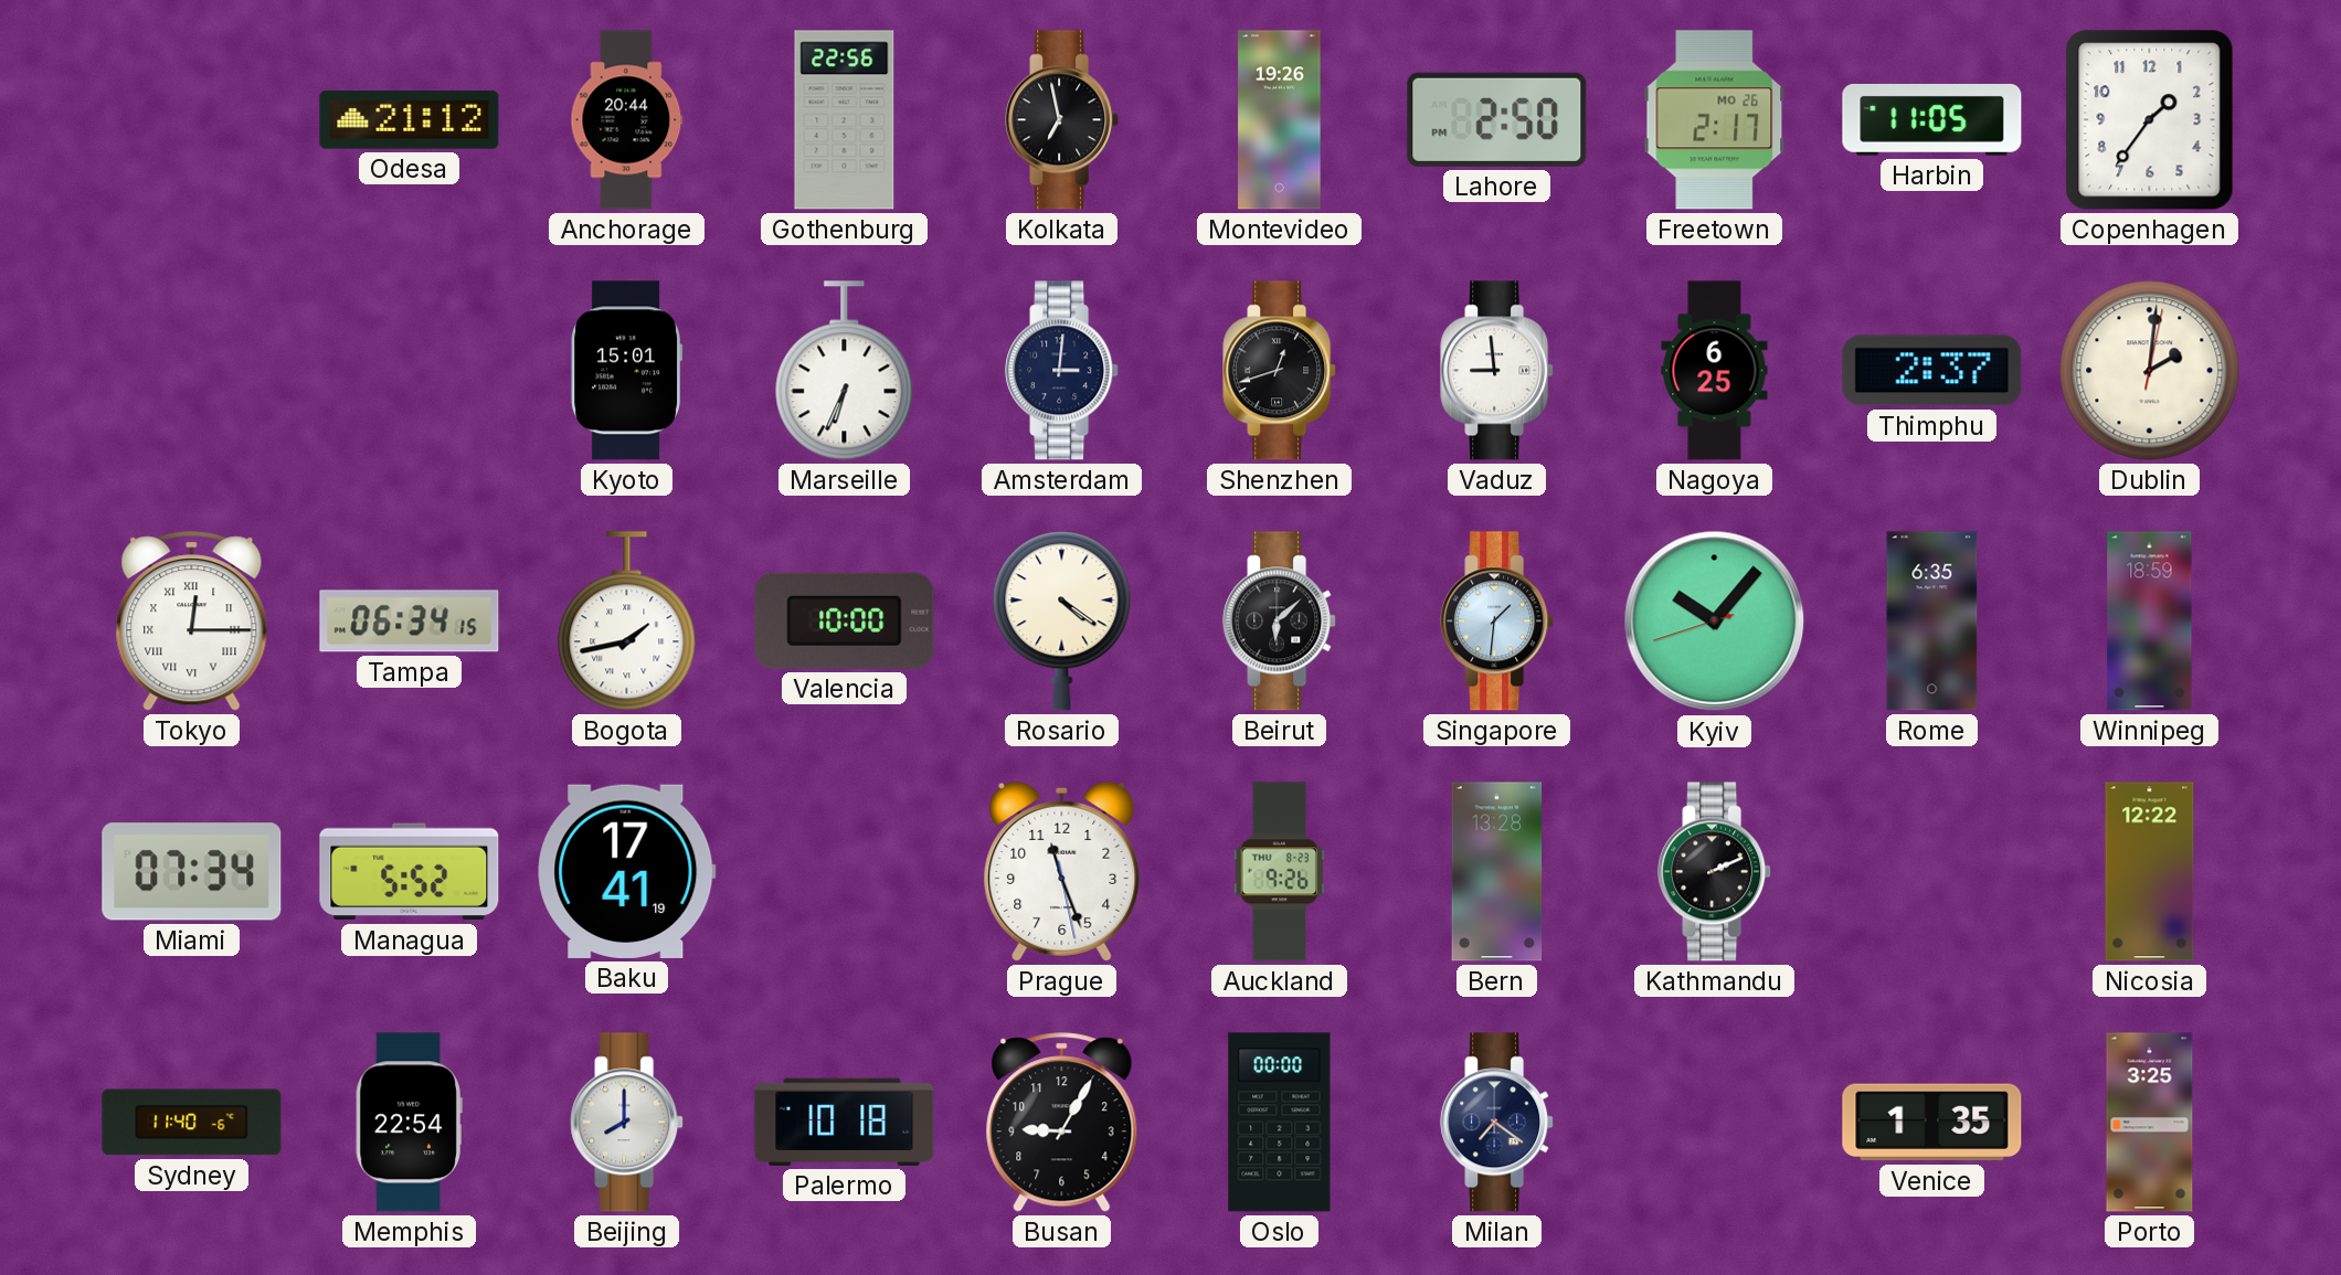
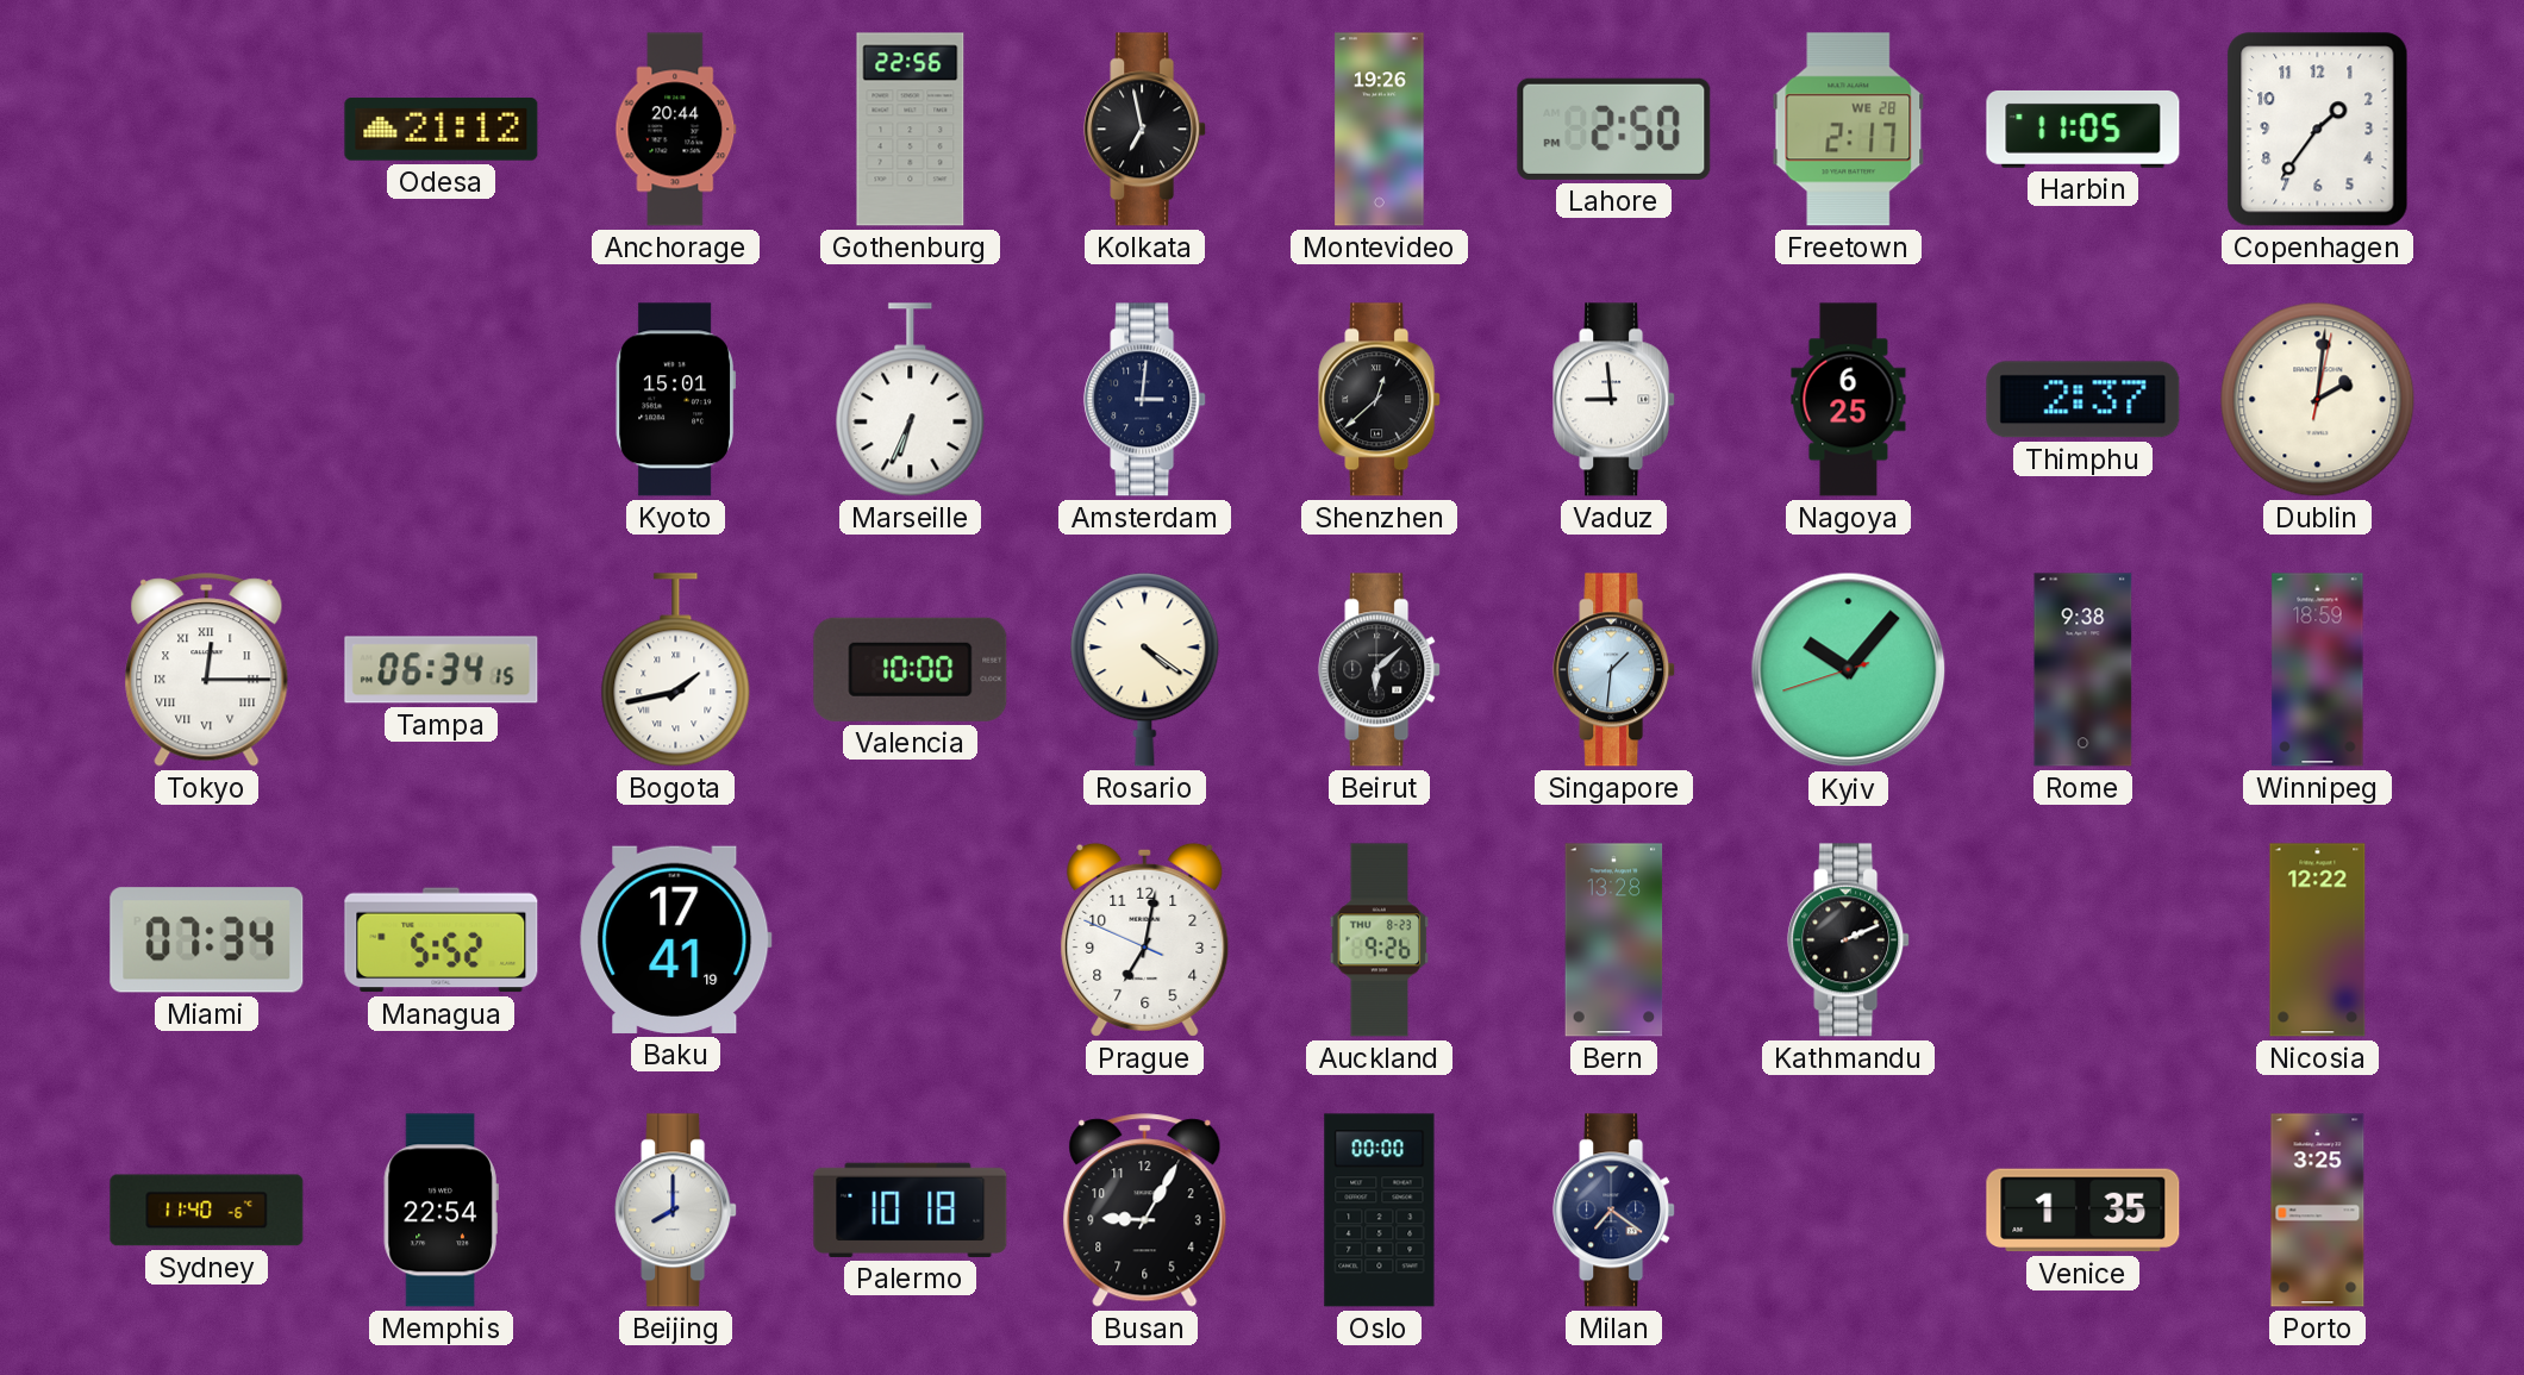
Freetown date: MO 26 -> WE 28
Shenzhen: 12:42 -> 12:38
Rome: 6:35 -> 9:38
Prague: 11:26 -> 7:01
